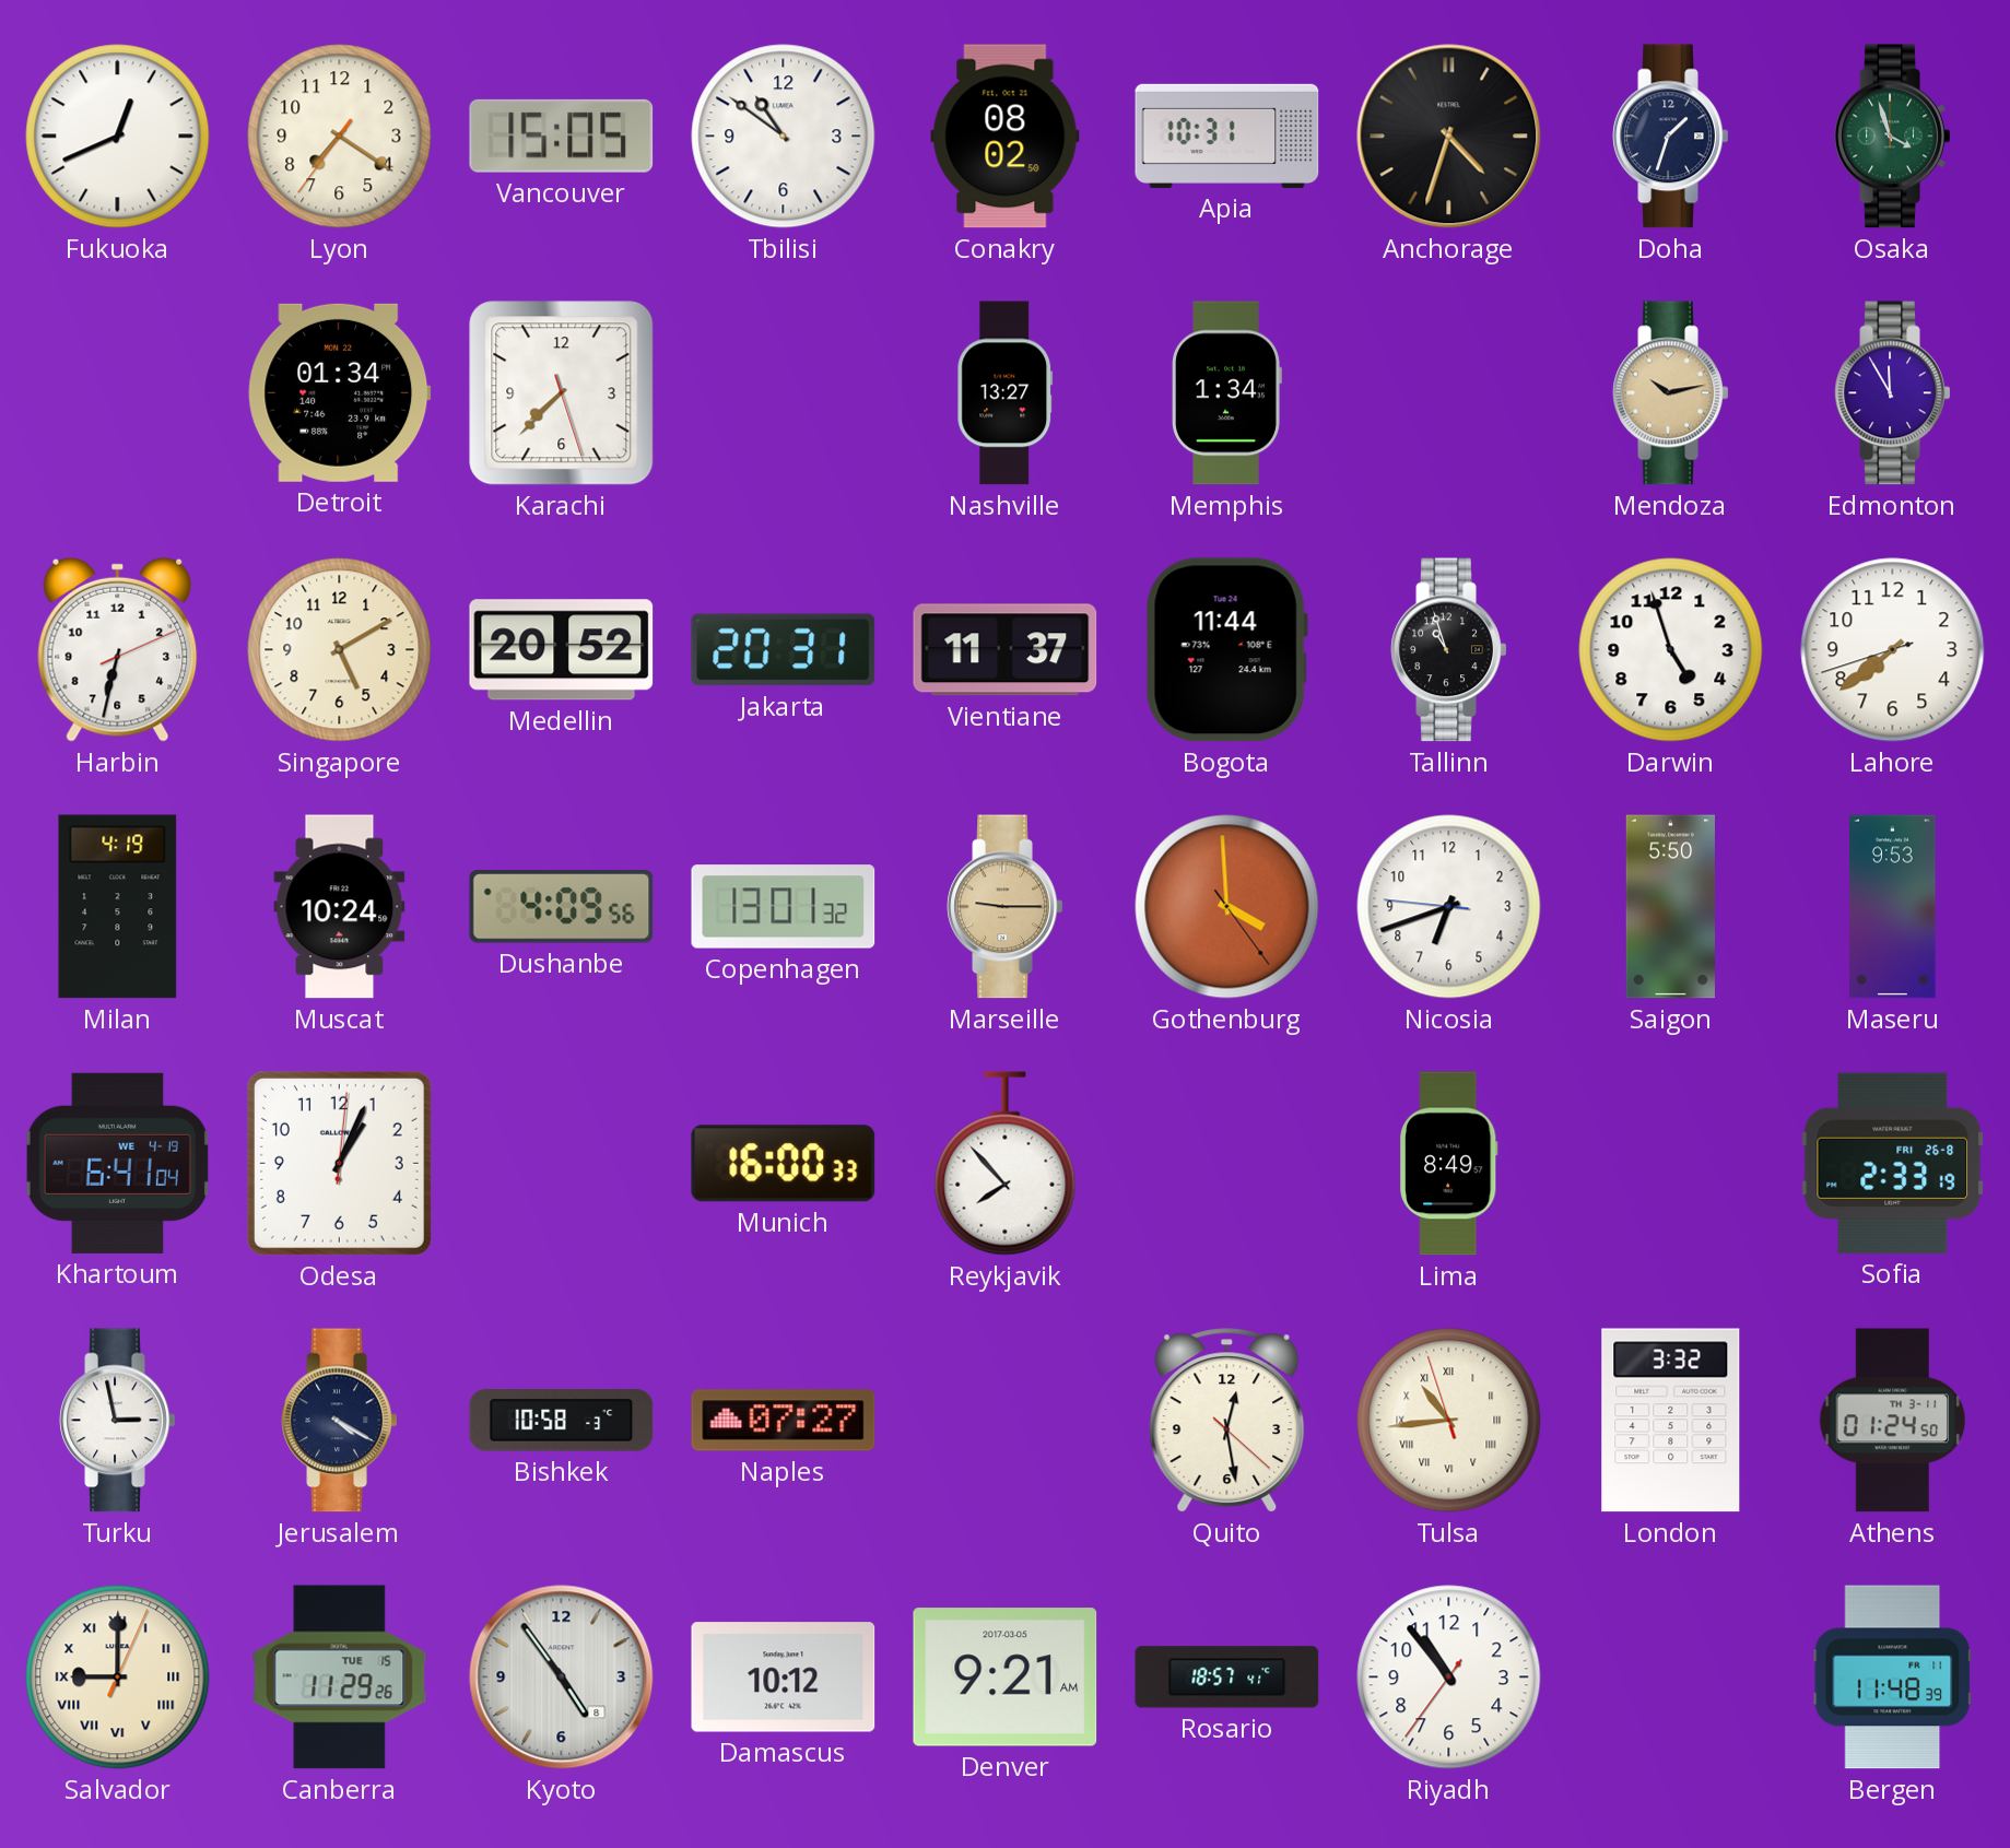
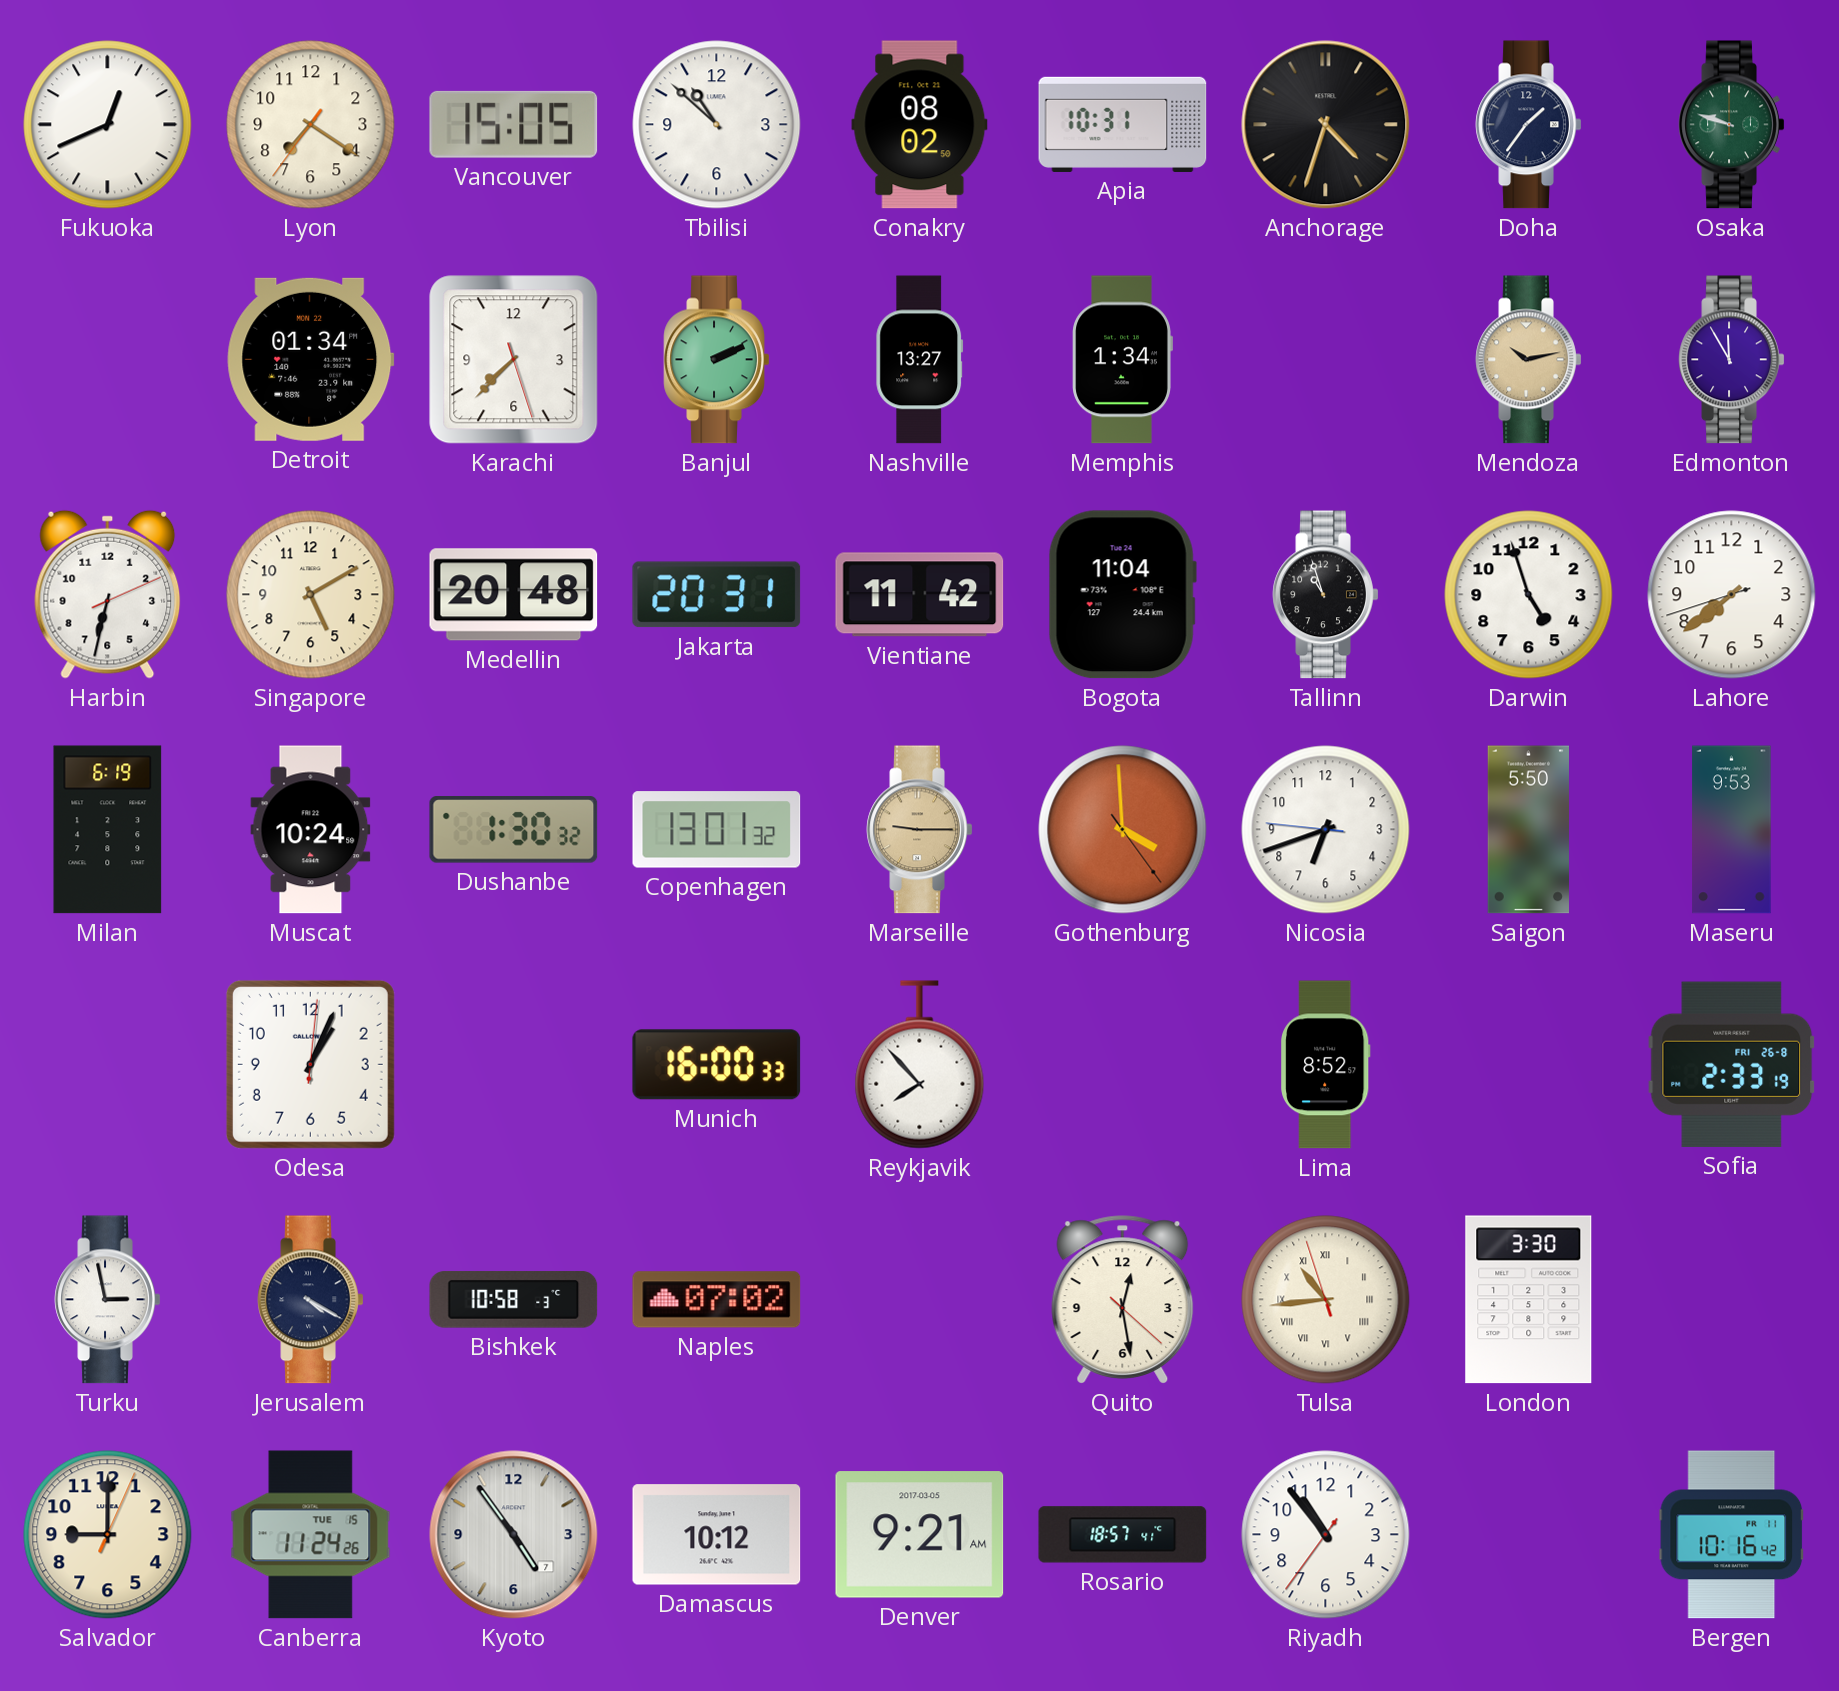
Tbilisi: 10:51 -> 10:52
Doha: 1:33 -> 1:36
Osaka: 3:57 -> 9:48
Banjul: none -> 2:11
Medellin: 20:52 -> 20:48
Vientiane: 11:37 -> 11:42
Bogota: 11:44 -> 11:04
Milan: 4:19 -> 6:19
Dushanbe: 4:09 -> 1:30
Khartoum: 6:41 -> none
Lima: 8:49 -> 8:52
Naples: 07:27 -> 07:02
London: 3:32 -> 3:30
Athens: 01:24 -> none
Salvador numerals: Roman -> Arabic
Canberra: 11:29 -> 11:24
Kyoto date: 8 -> 7
Bergen: 11:48 -> 10:16
